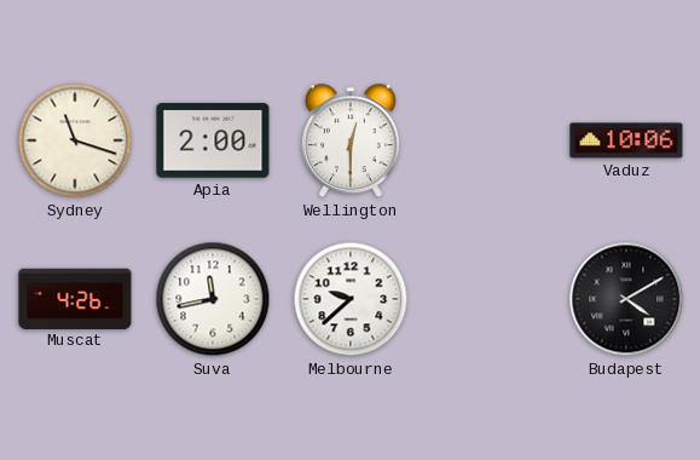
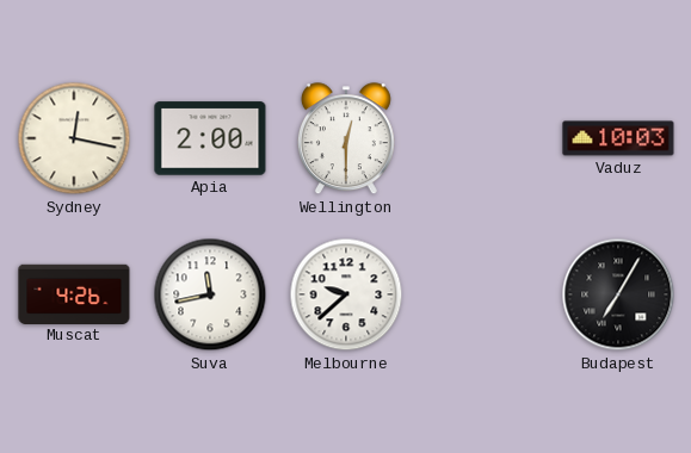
Sydney: 11:18 -> 12:17
Vaduz: 10:06 -> 10:03
Budapest: 4:10 -> 7:05
